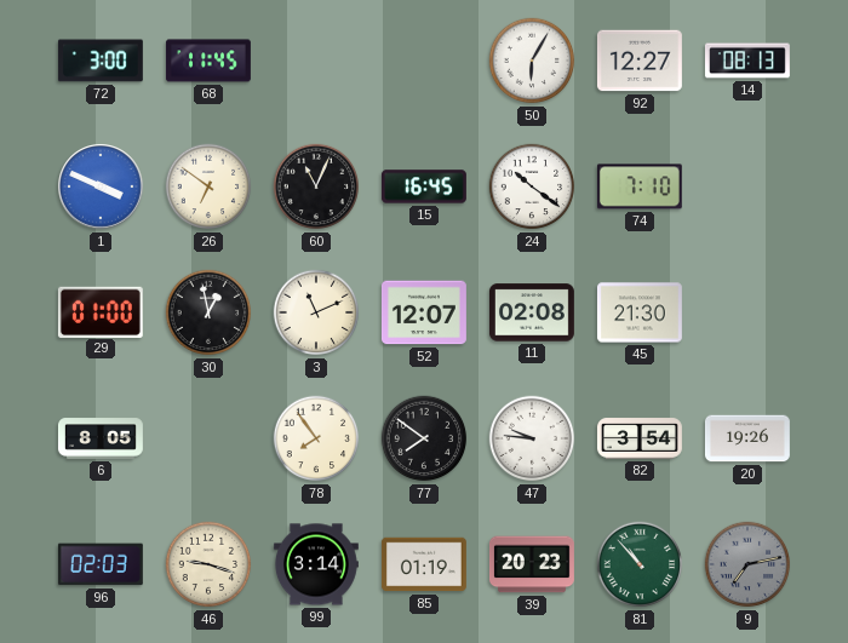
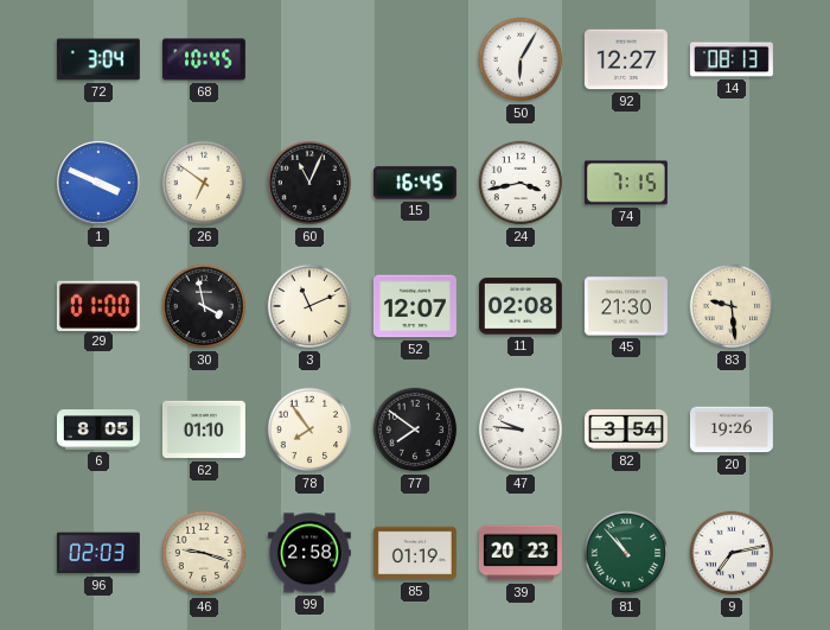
72: 3:00 -> 3:04
68: 11:45 -> 10:45
24: 10:21 -> 3:43
74: 7:10 -> 7:15
30: 12:58 -> 3:58
83: none -> 9:29
62: none -> 01:10
99: 3:14 -> 2:58
9 dial: grey -> white
